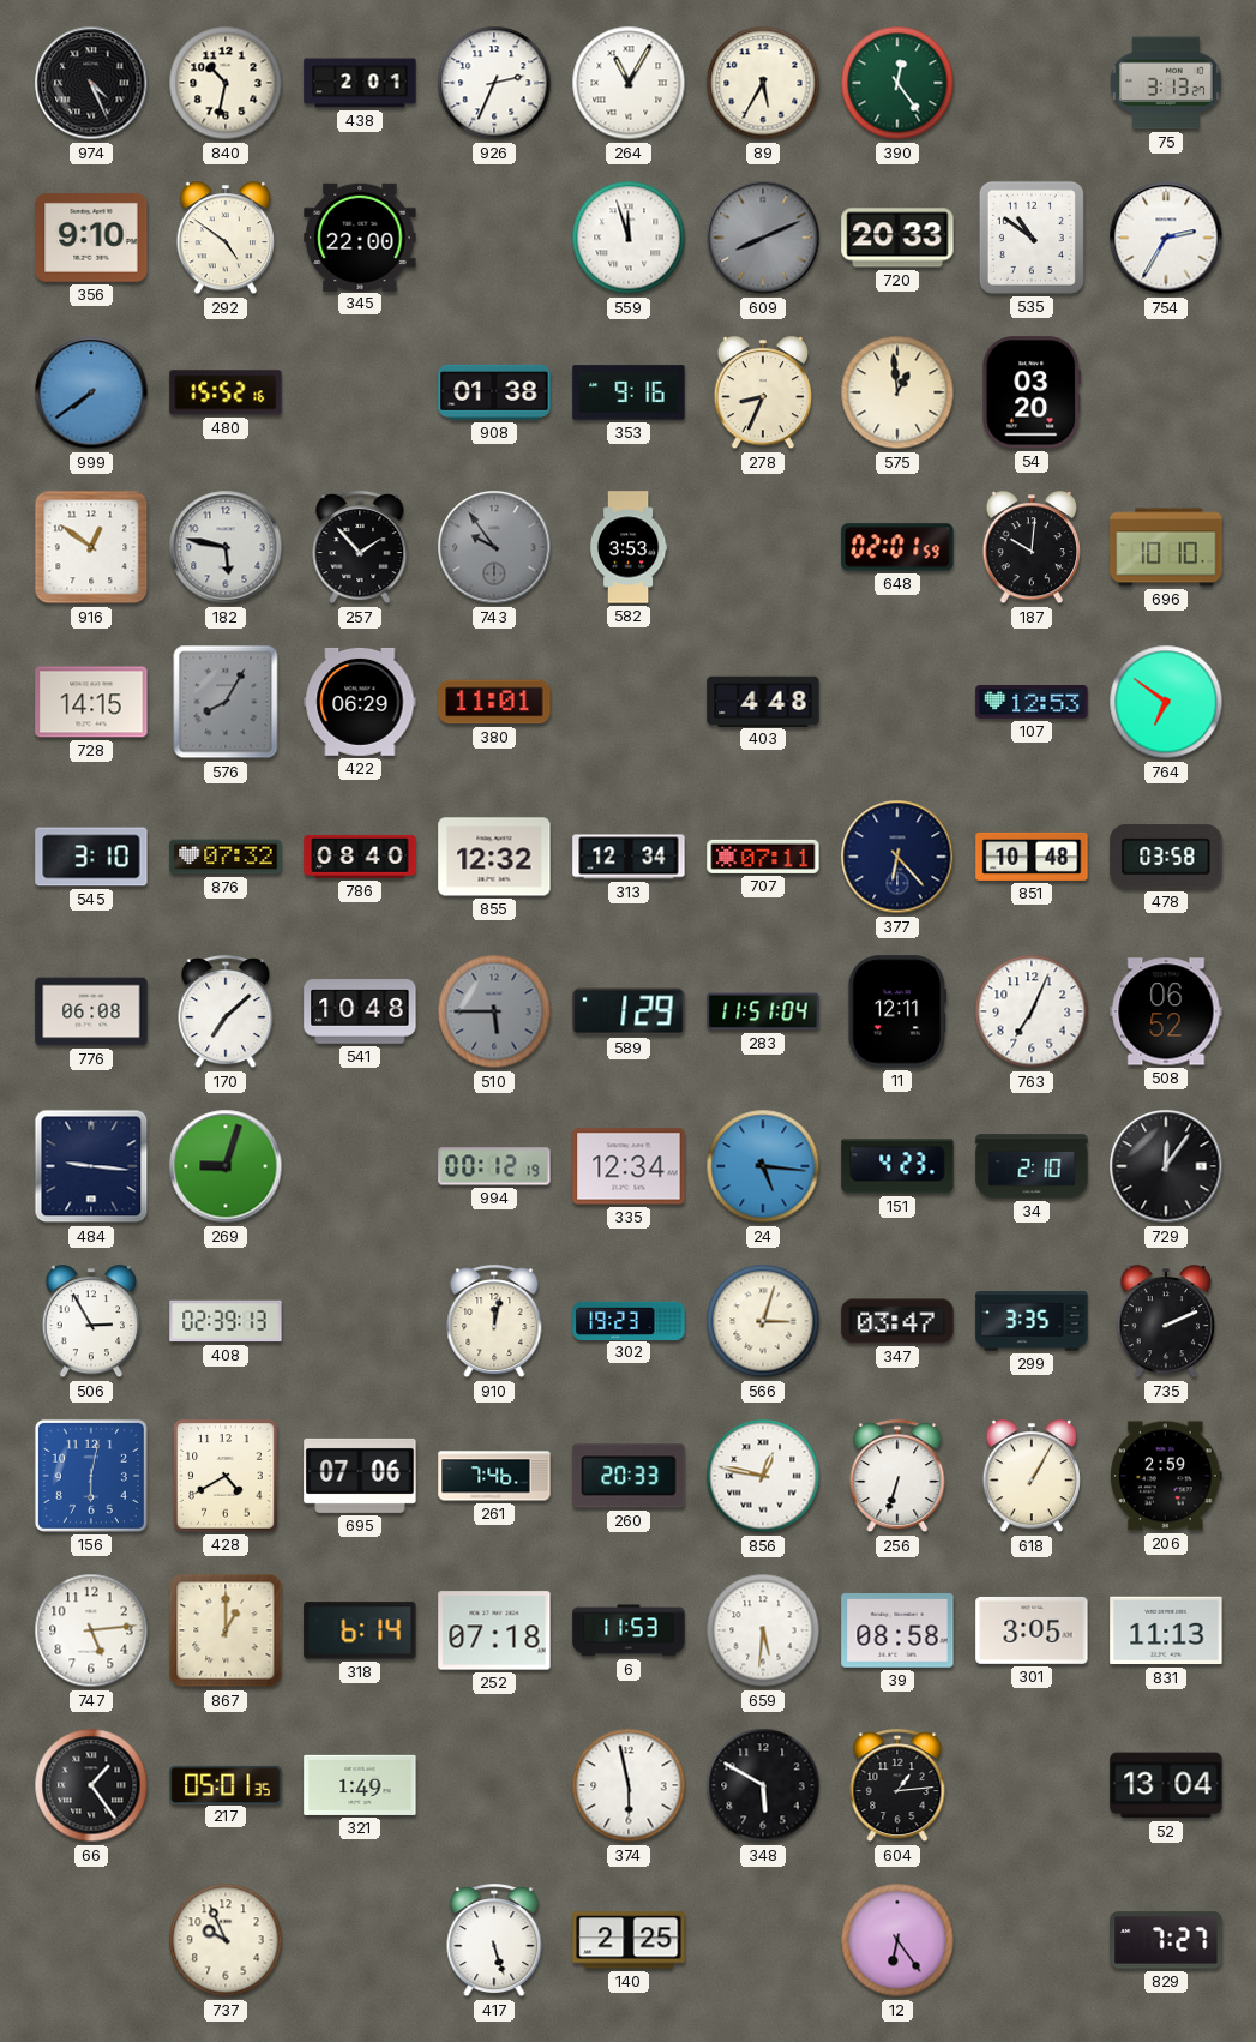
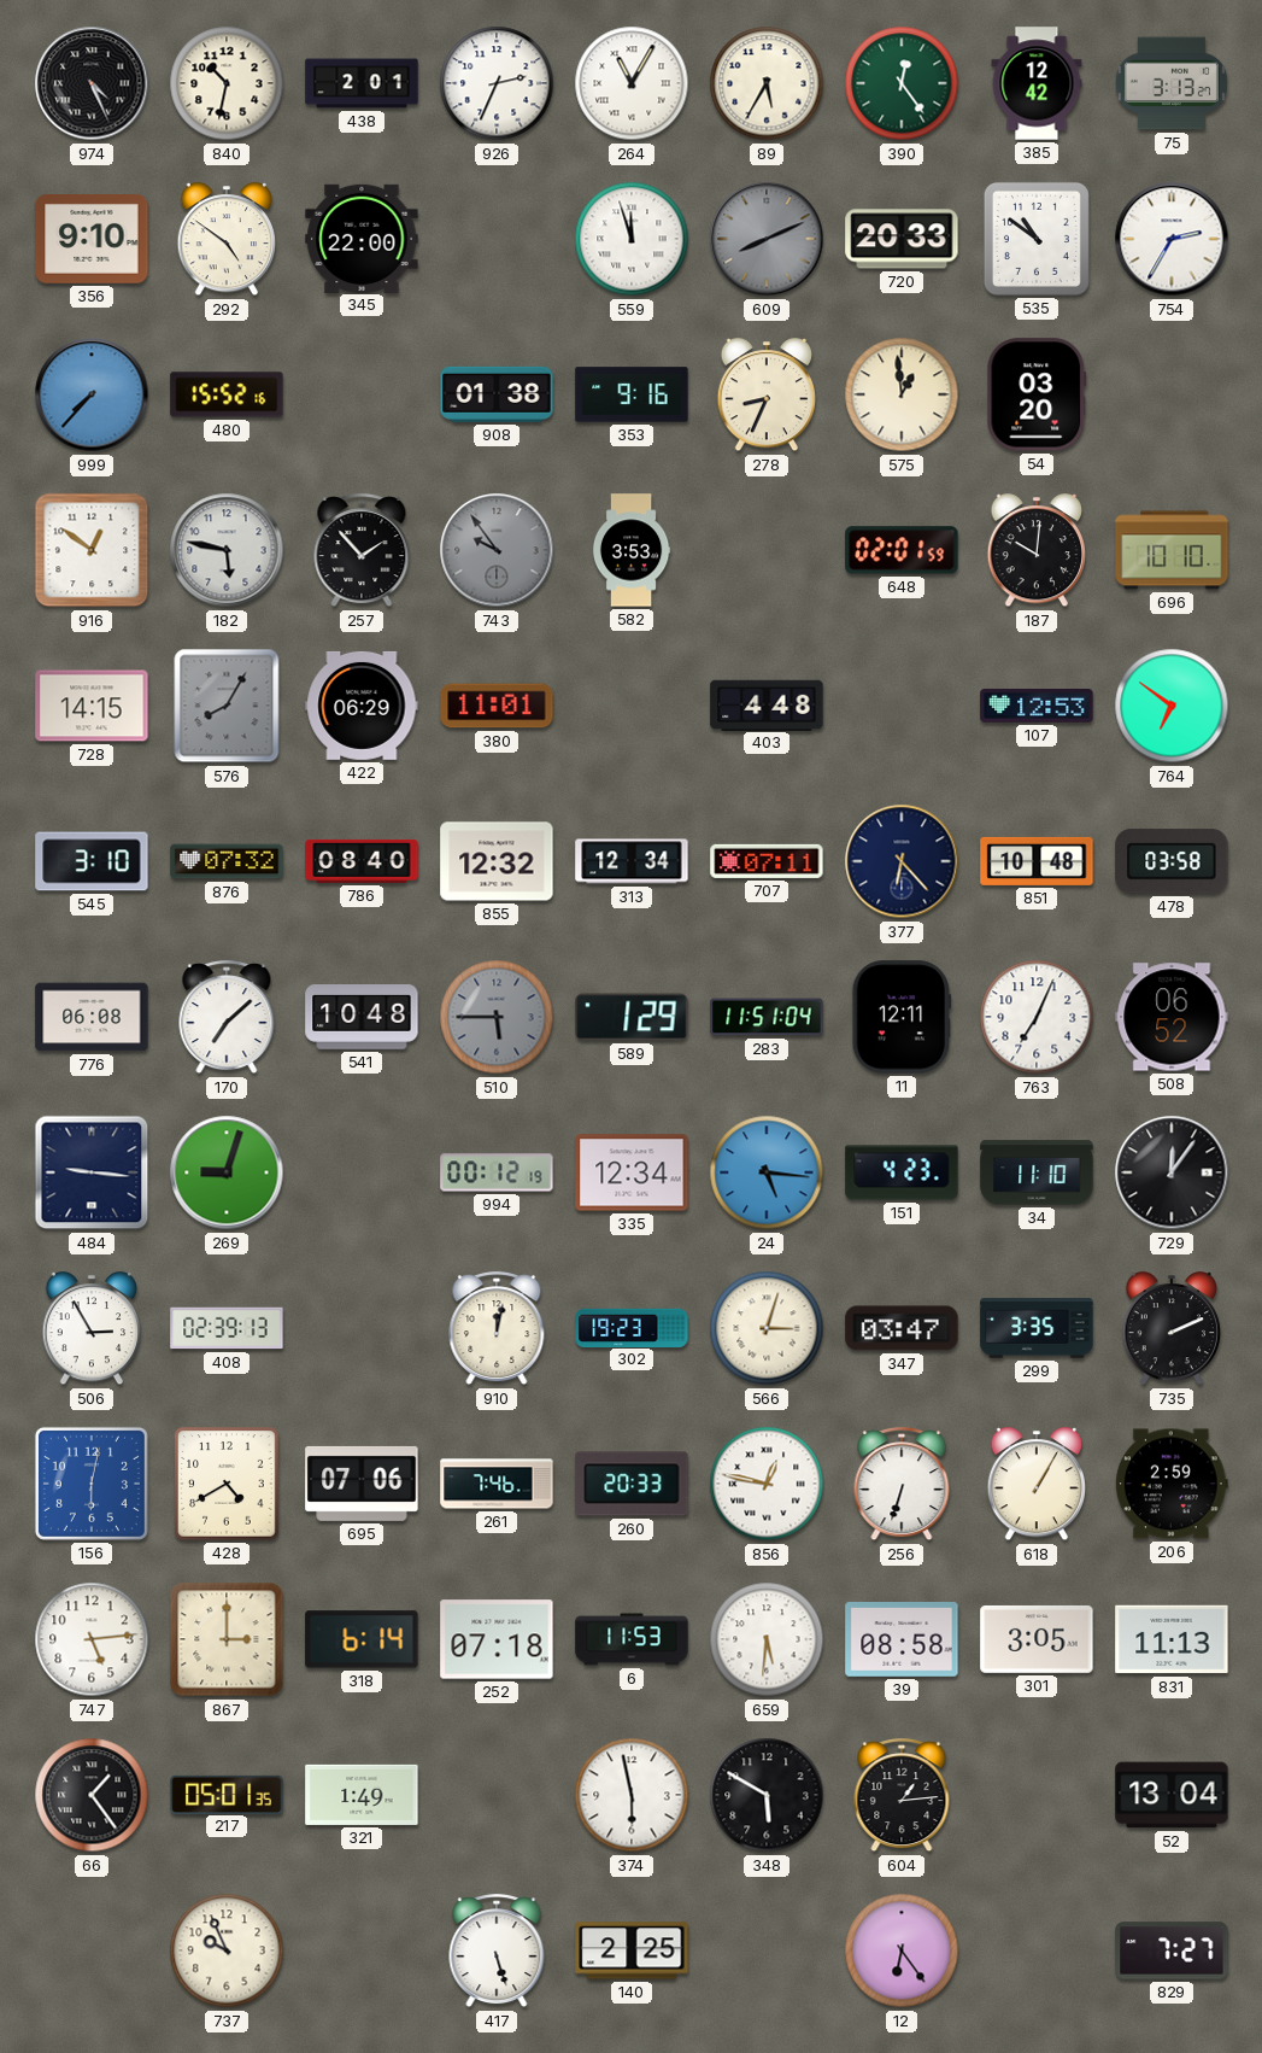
385: none -> 12:42
999: 7:39 -> 7:37
34: 2:10 -> 11:10
867: 1:00 -> 3:00
